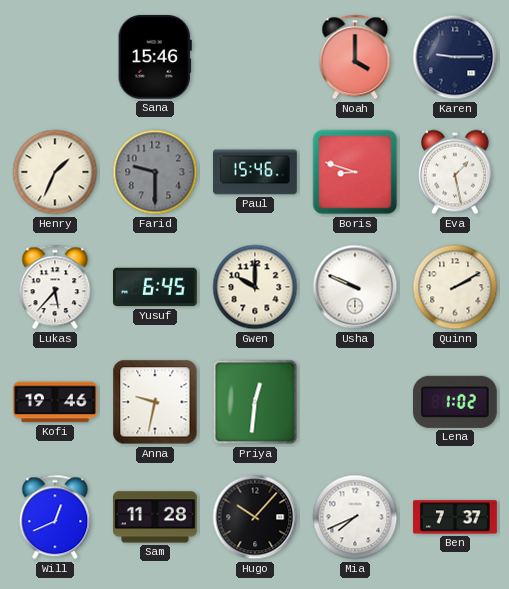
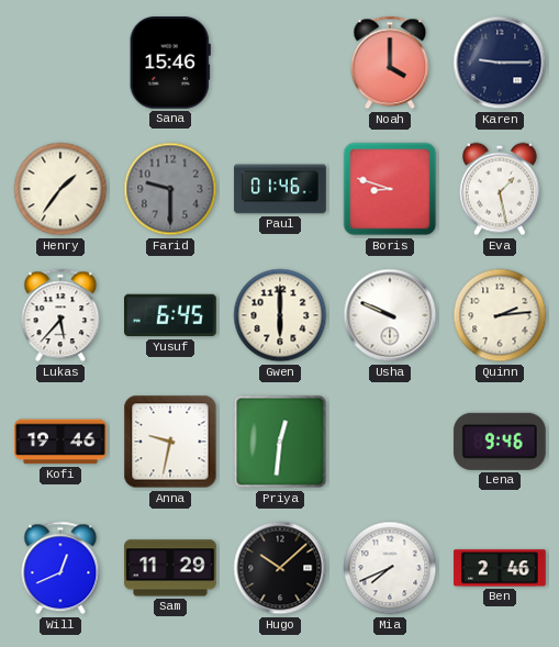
Henry: 1:34 -> 1:36
Paul: 15:46 -> 01:46
Gwen: 10:00 -> 6:00
Quinn: 2:10 -> 2:14
Lena: 1:02 -> 9:46
Sam: 11:28 -> 11:29
Hugo: 10:07 -> 10:08
Ben: 7:37 -> 2:46
